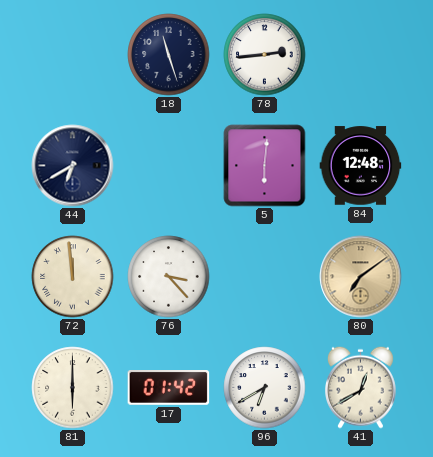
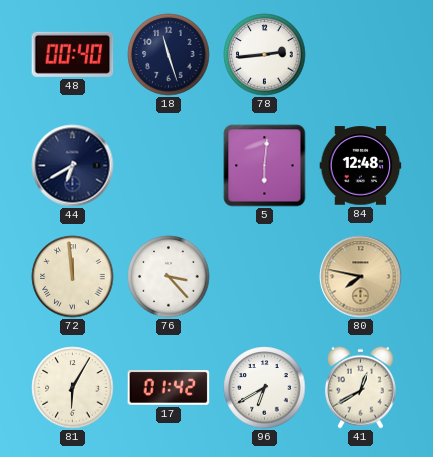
48: none -> 00:40
80: 7:09 -> 7:47
81: 6:00 -> 6:05
